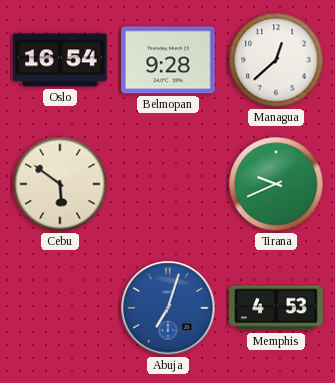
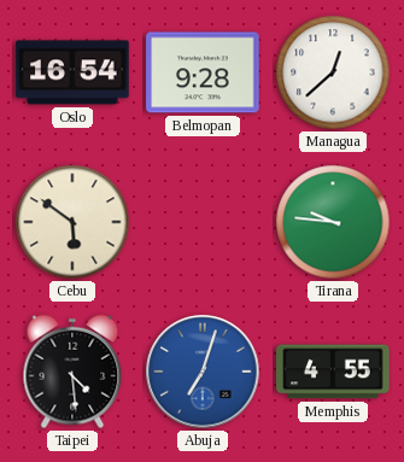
Tirana: 9:41 -> 9:46
Taipei: none -> 4:29
Memphis: 4:53 -> 4:55
